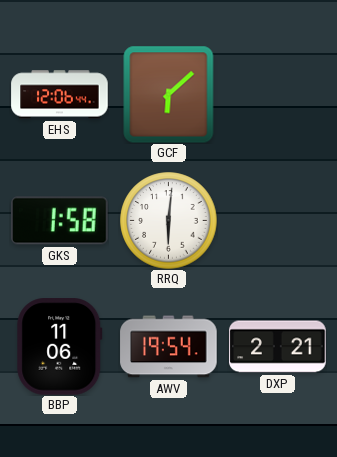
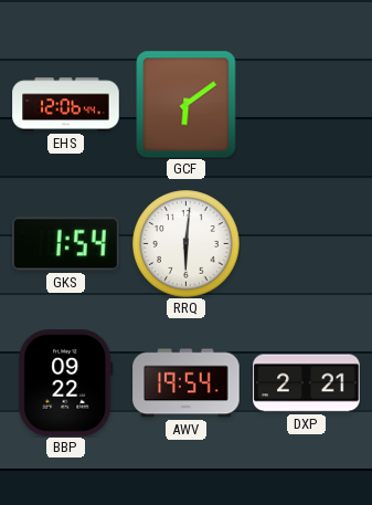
GCF: 6:08 -> 6:09
GKS: 1:58 -> 1:54
BBP: 11:06 -> 09:22
